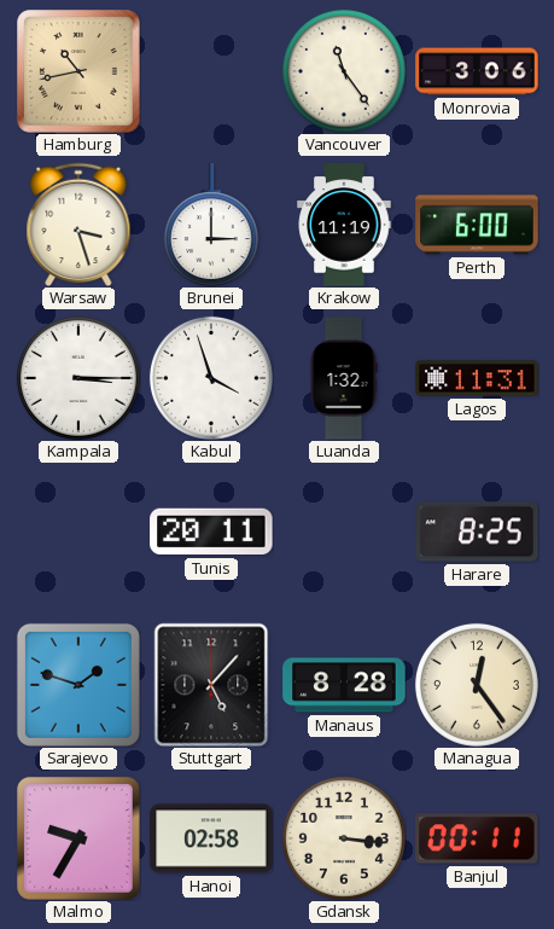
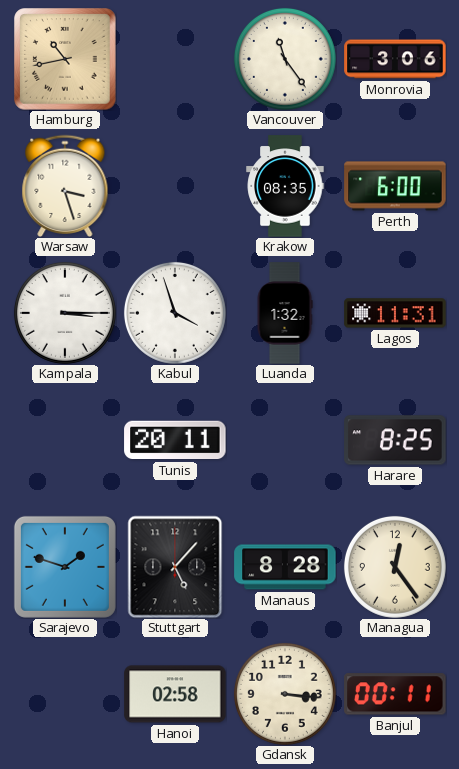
Brunei: 3:00 -> none
Krakow: 11:19 -> 08:35
Malmo: 9:35 -> none
